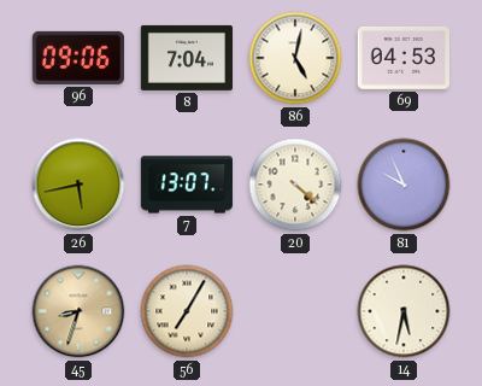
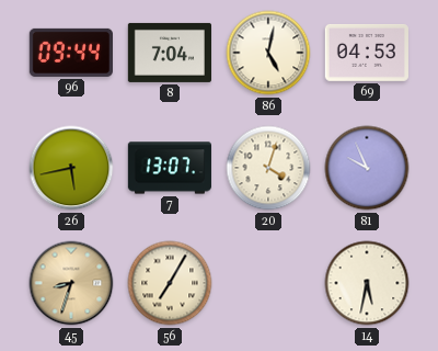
96: 09:06 -> 09:44
20: 4:22 -> 4:03
